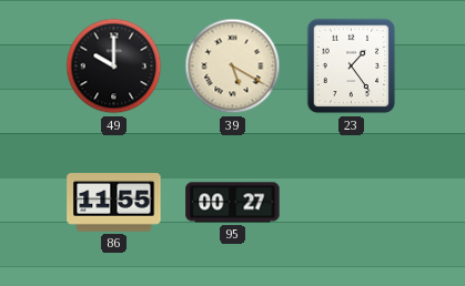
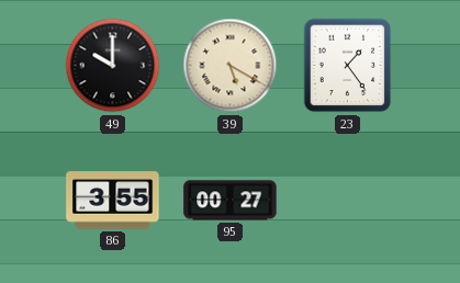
86: 11:55 -> 3:55
